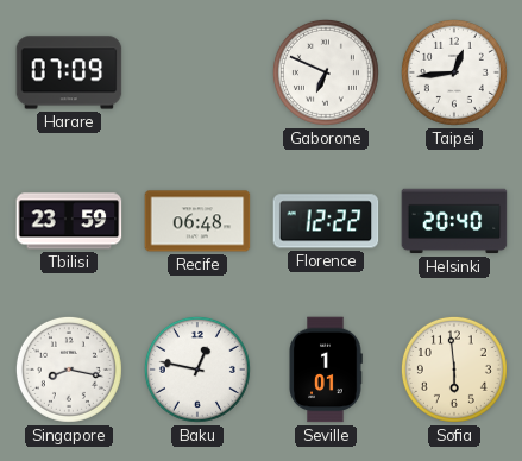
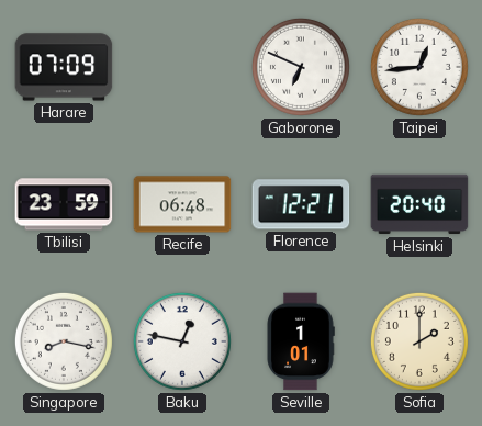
Florence: 12:22 -> 12:21
Sofia: 5:59 -> 2:00
